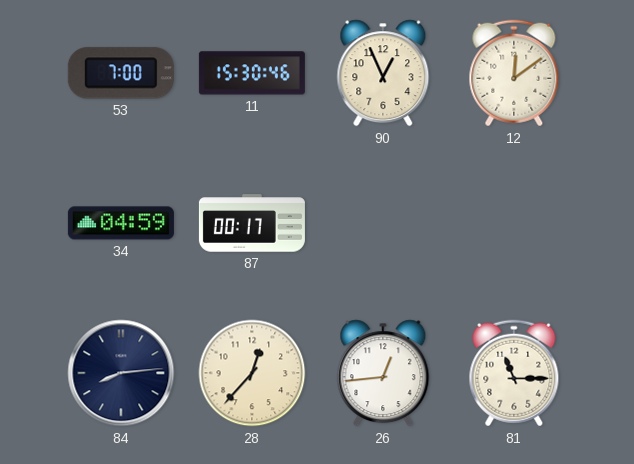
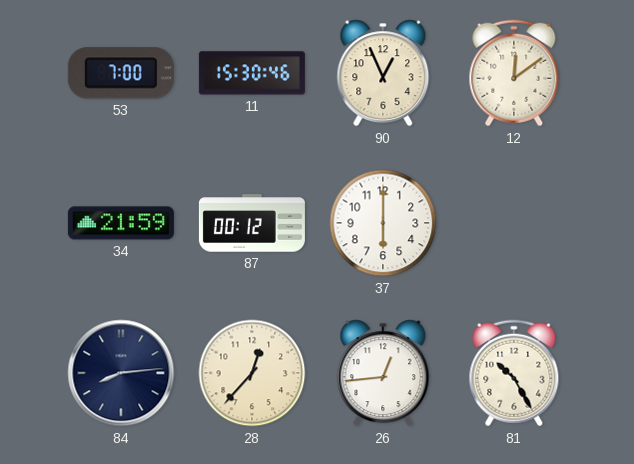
34: 04:59 -> 21:59
87: 00:17 -> 00:12
37: none -> 6:00
81: 11:15 -> 10:25
